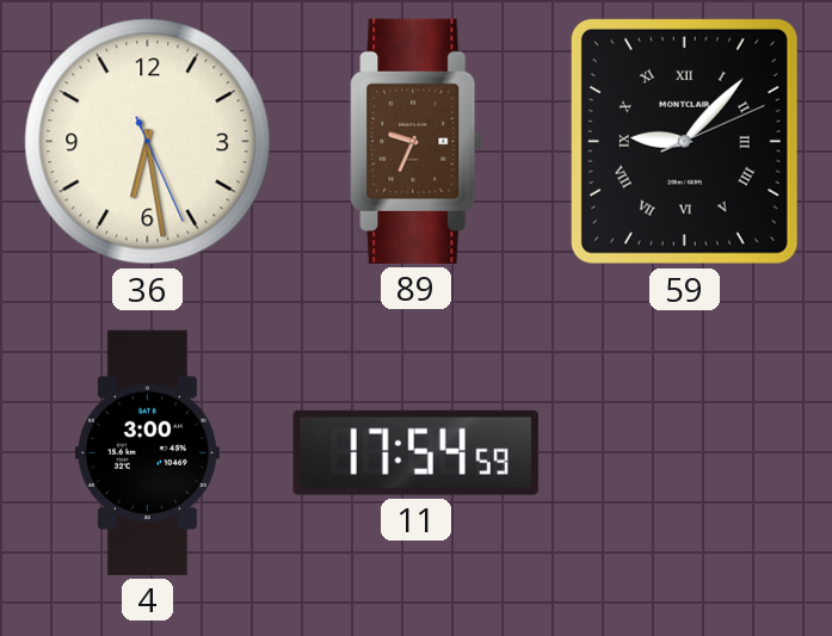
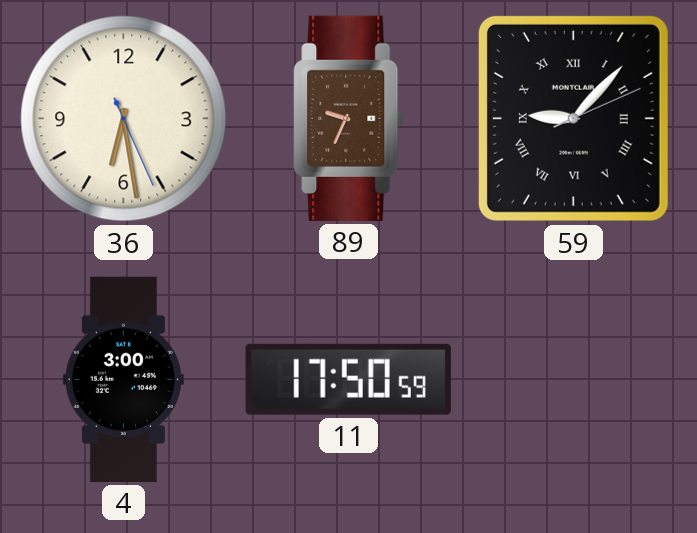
11: 17:54 -> 17:50
